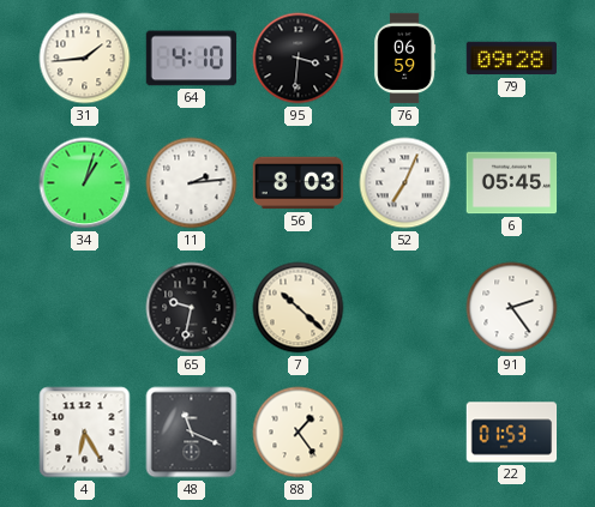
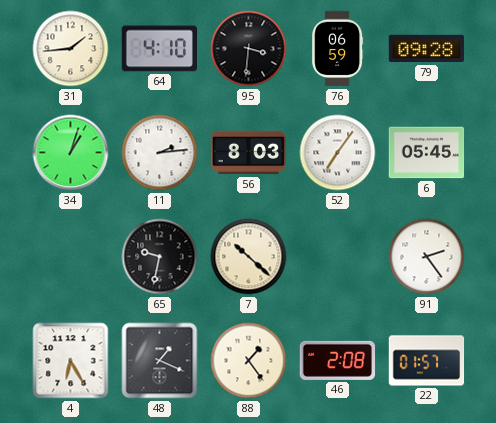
52: 7:04 -> 7:06
48: 11:19 -> 1:19
46: none -> 2:08
22: 01:53 -> 01:57
